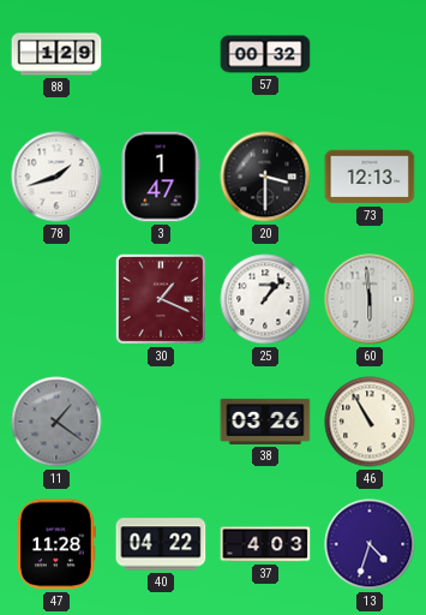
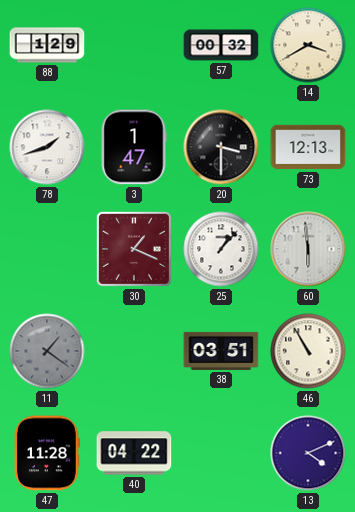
14: none -> 3:40
38: 03:26 -> 03:51
37: 4:03 -> none
13: 4:33 -> 4:11
